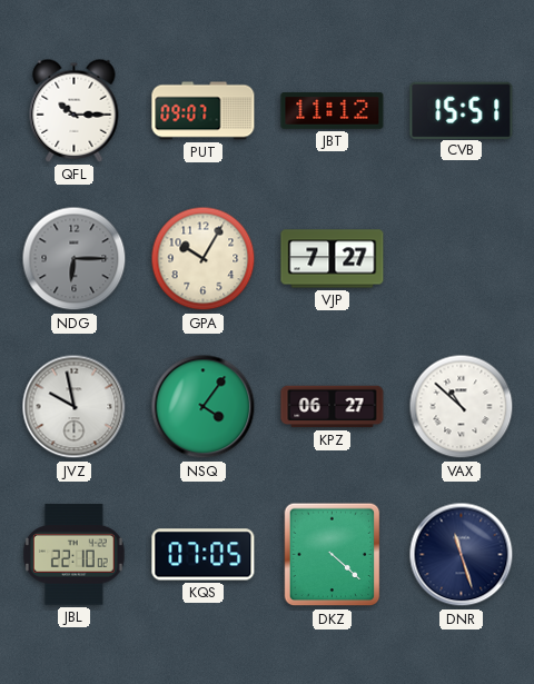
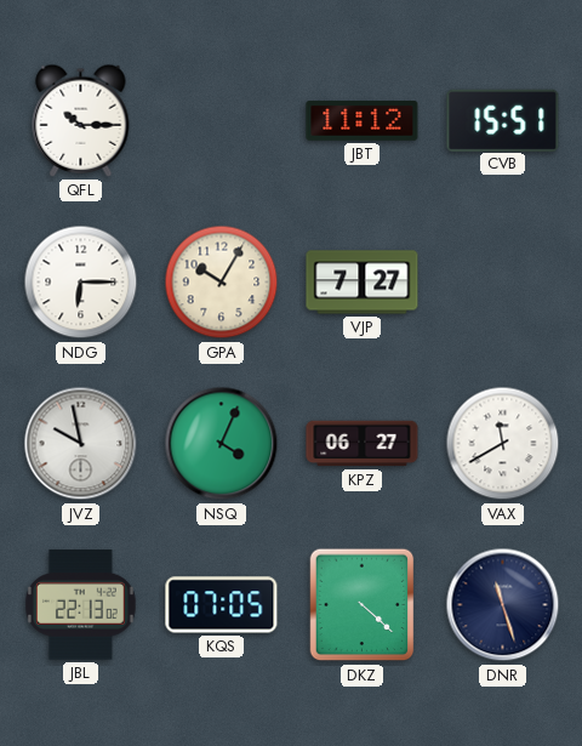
PUT: 09:07 -> none
NDG dial: grey -> white
NSQ: 4:06 -> 4:04
VAX: 10:52 -> 11:40
JBL: 22:10 -> 22:13
